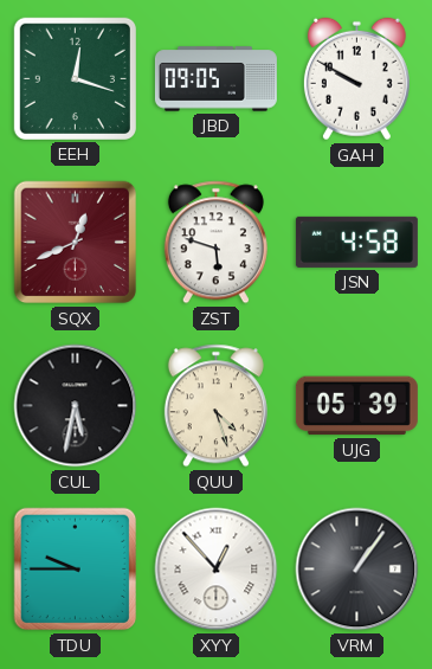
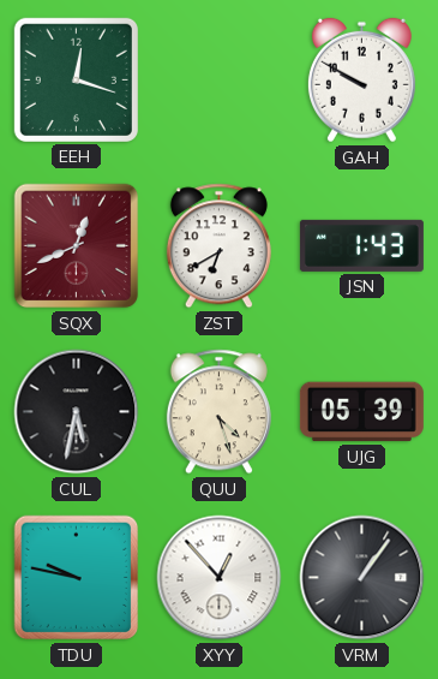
JBD: 09:05 -> none
ZST: 5:48 -> 6:40
JSN: 4:58 -> 1:43
TDU: 9:45 -> 9:47
